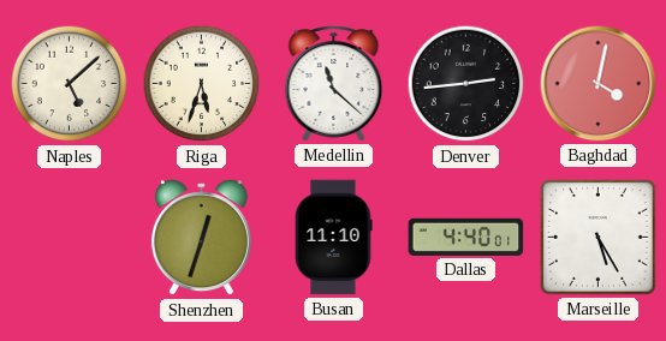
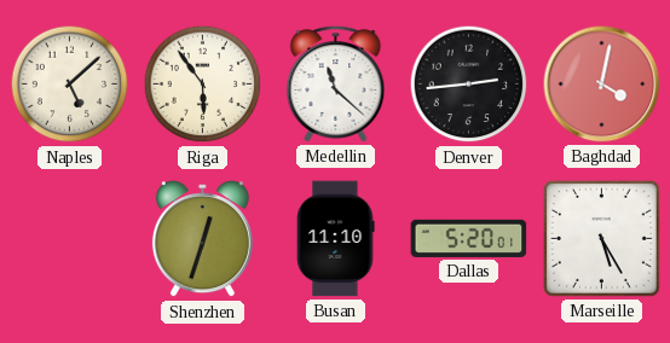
Riga: 5:33 -> 5:54
Dallas: 4:40 -> 5:20
